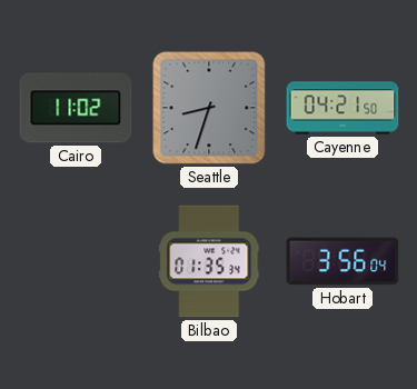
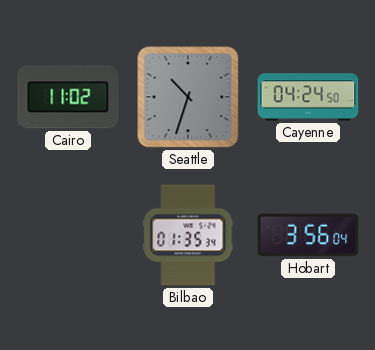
Seattle: 8:33 -> 10:33
Cayenne: 04:21 -> 04:24
